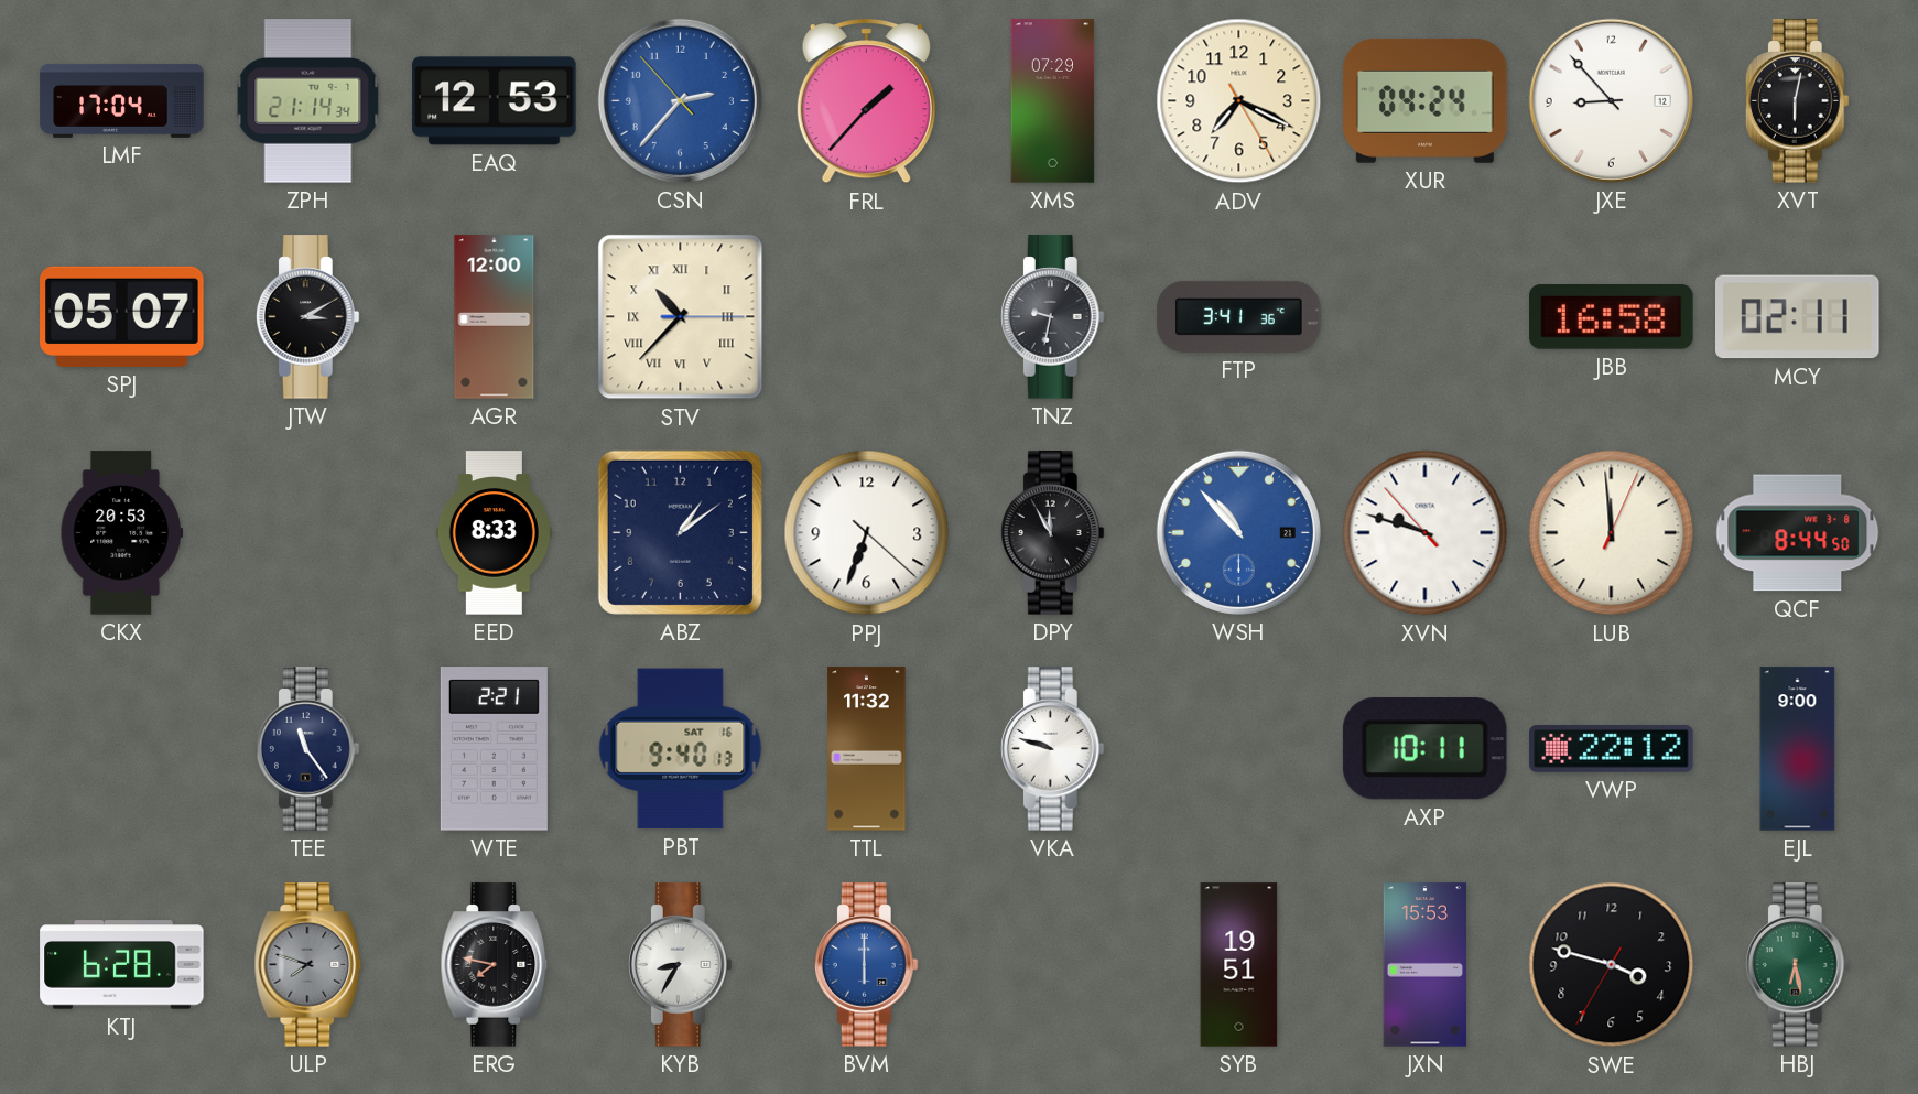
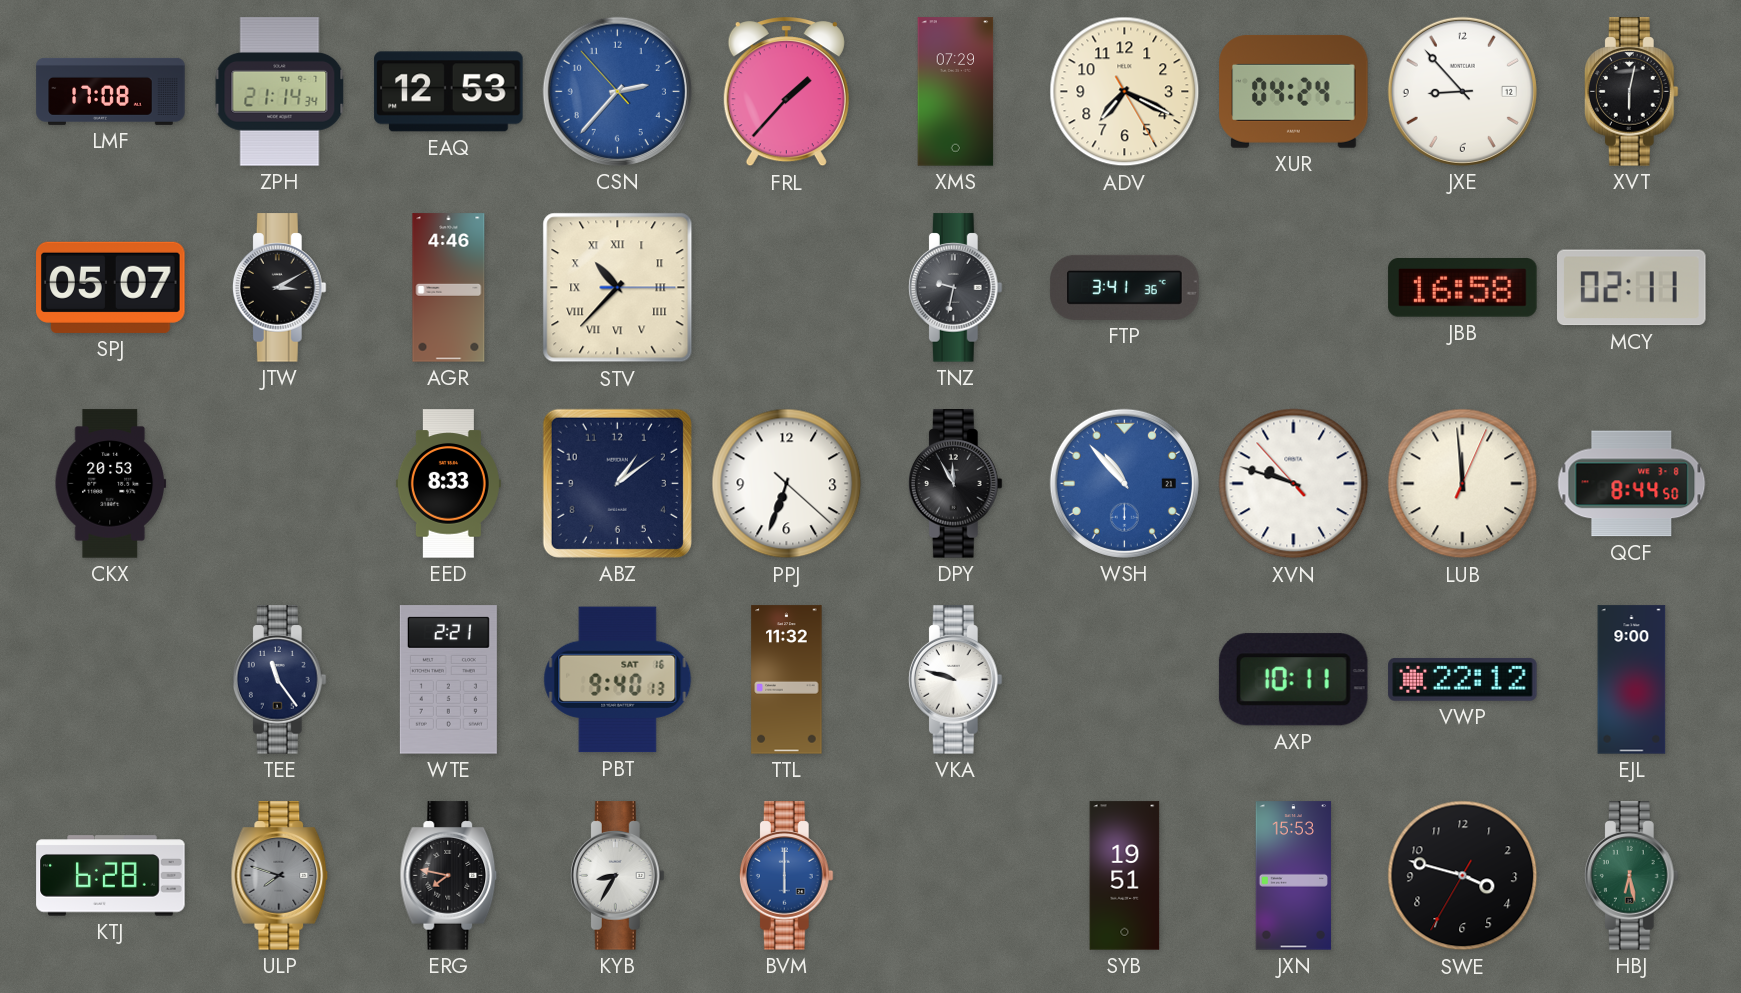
LMF: 17:04 -> 17:08
AGR: 12:00 -> 4:46
